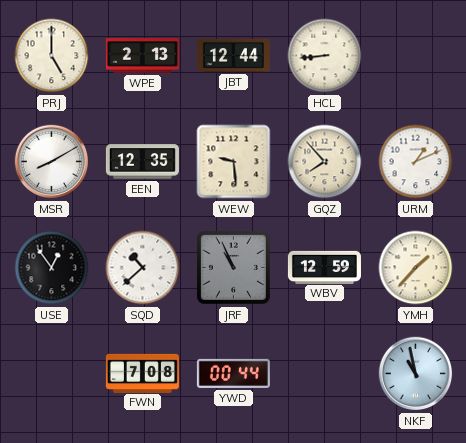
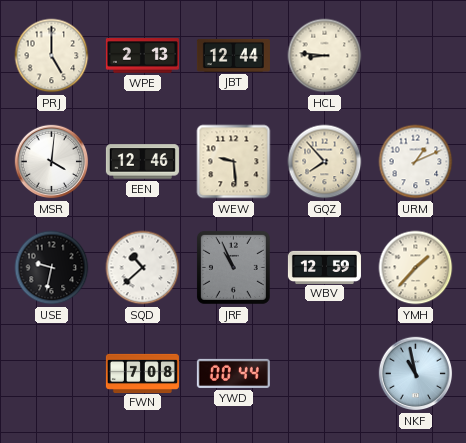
HCL: 8:44 -> 8:46
MSR: 8:10 -> 4:01
EEN: 12:35 -> 12:46
USE: 12:54 -> 9:32
